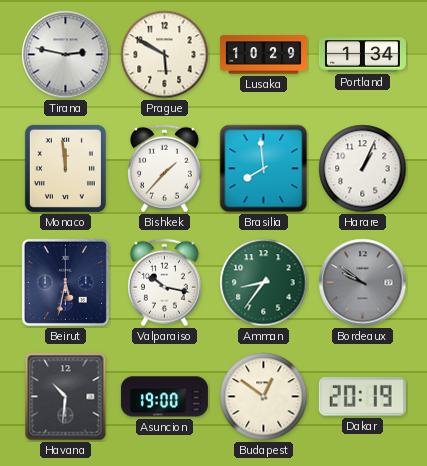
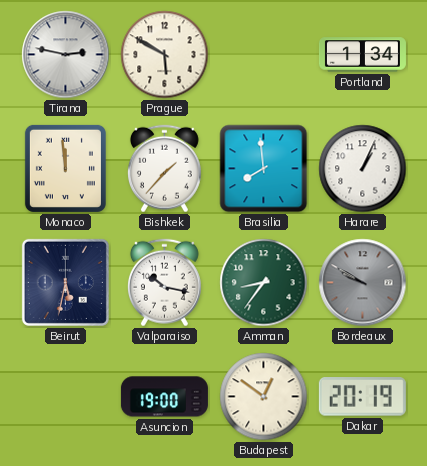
Lusaka: 10:29 -> none
Bordeaux: 9:51 -> 9:50
Havana: 10:31 -> none
